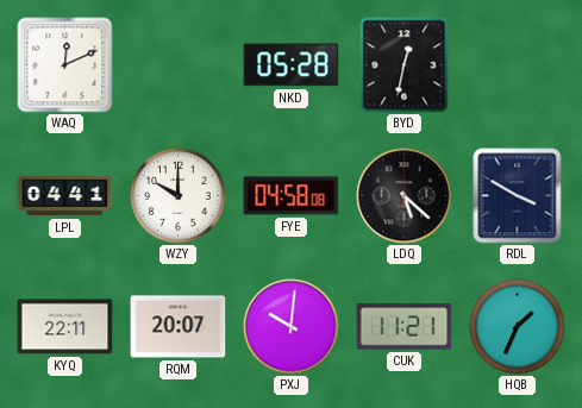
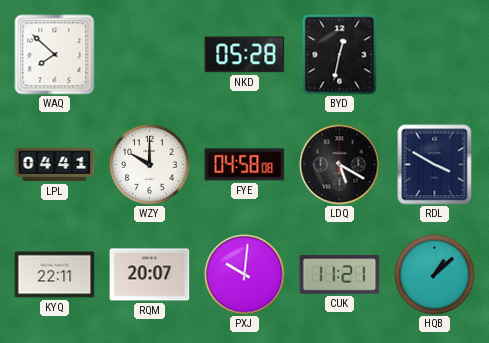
WAQ: 12:11 -> 7:52
LDQ: 5:22 -> 5:20
HQB: 1:34 -> 1:08
